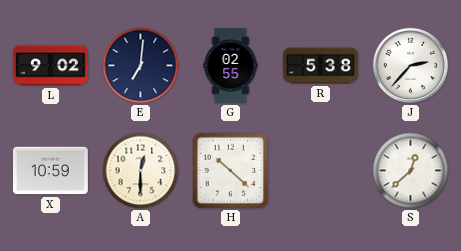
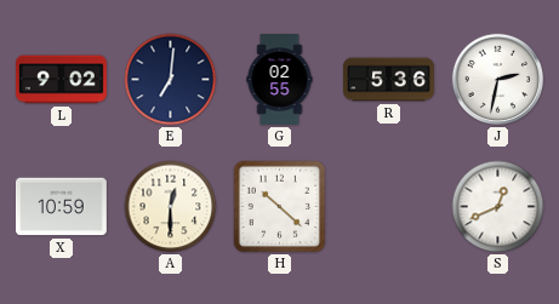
R: 5:38 -> 5:36
J: 2:37 -> 2:32
S: 12:38 -> 12:41
